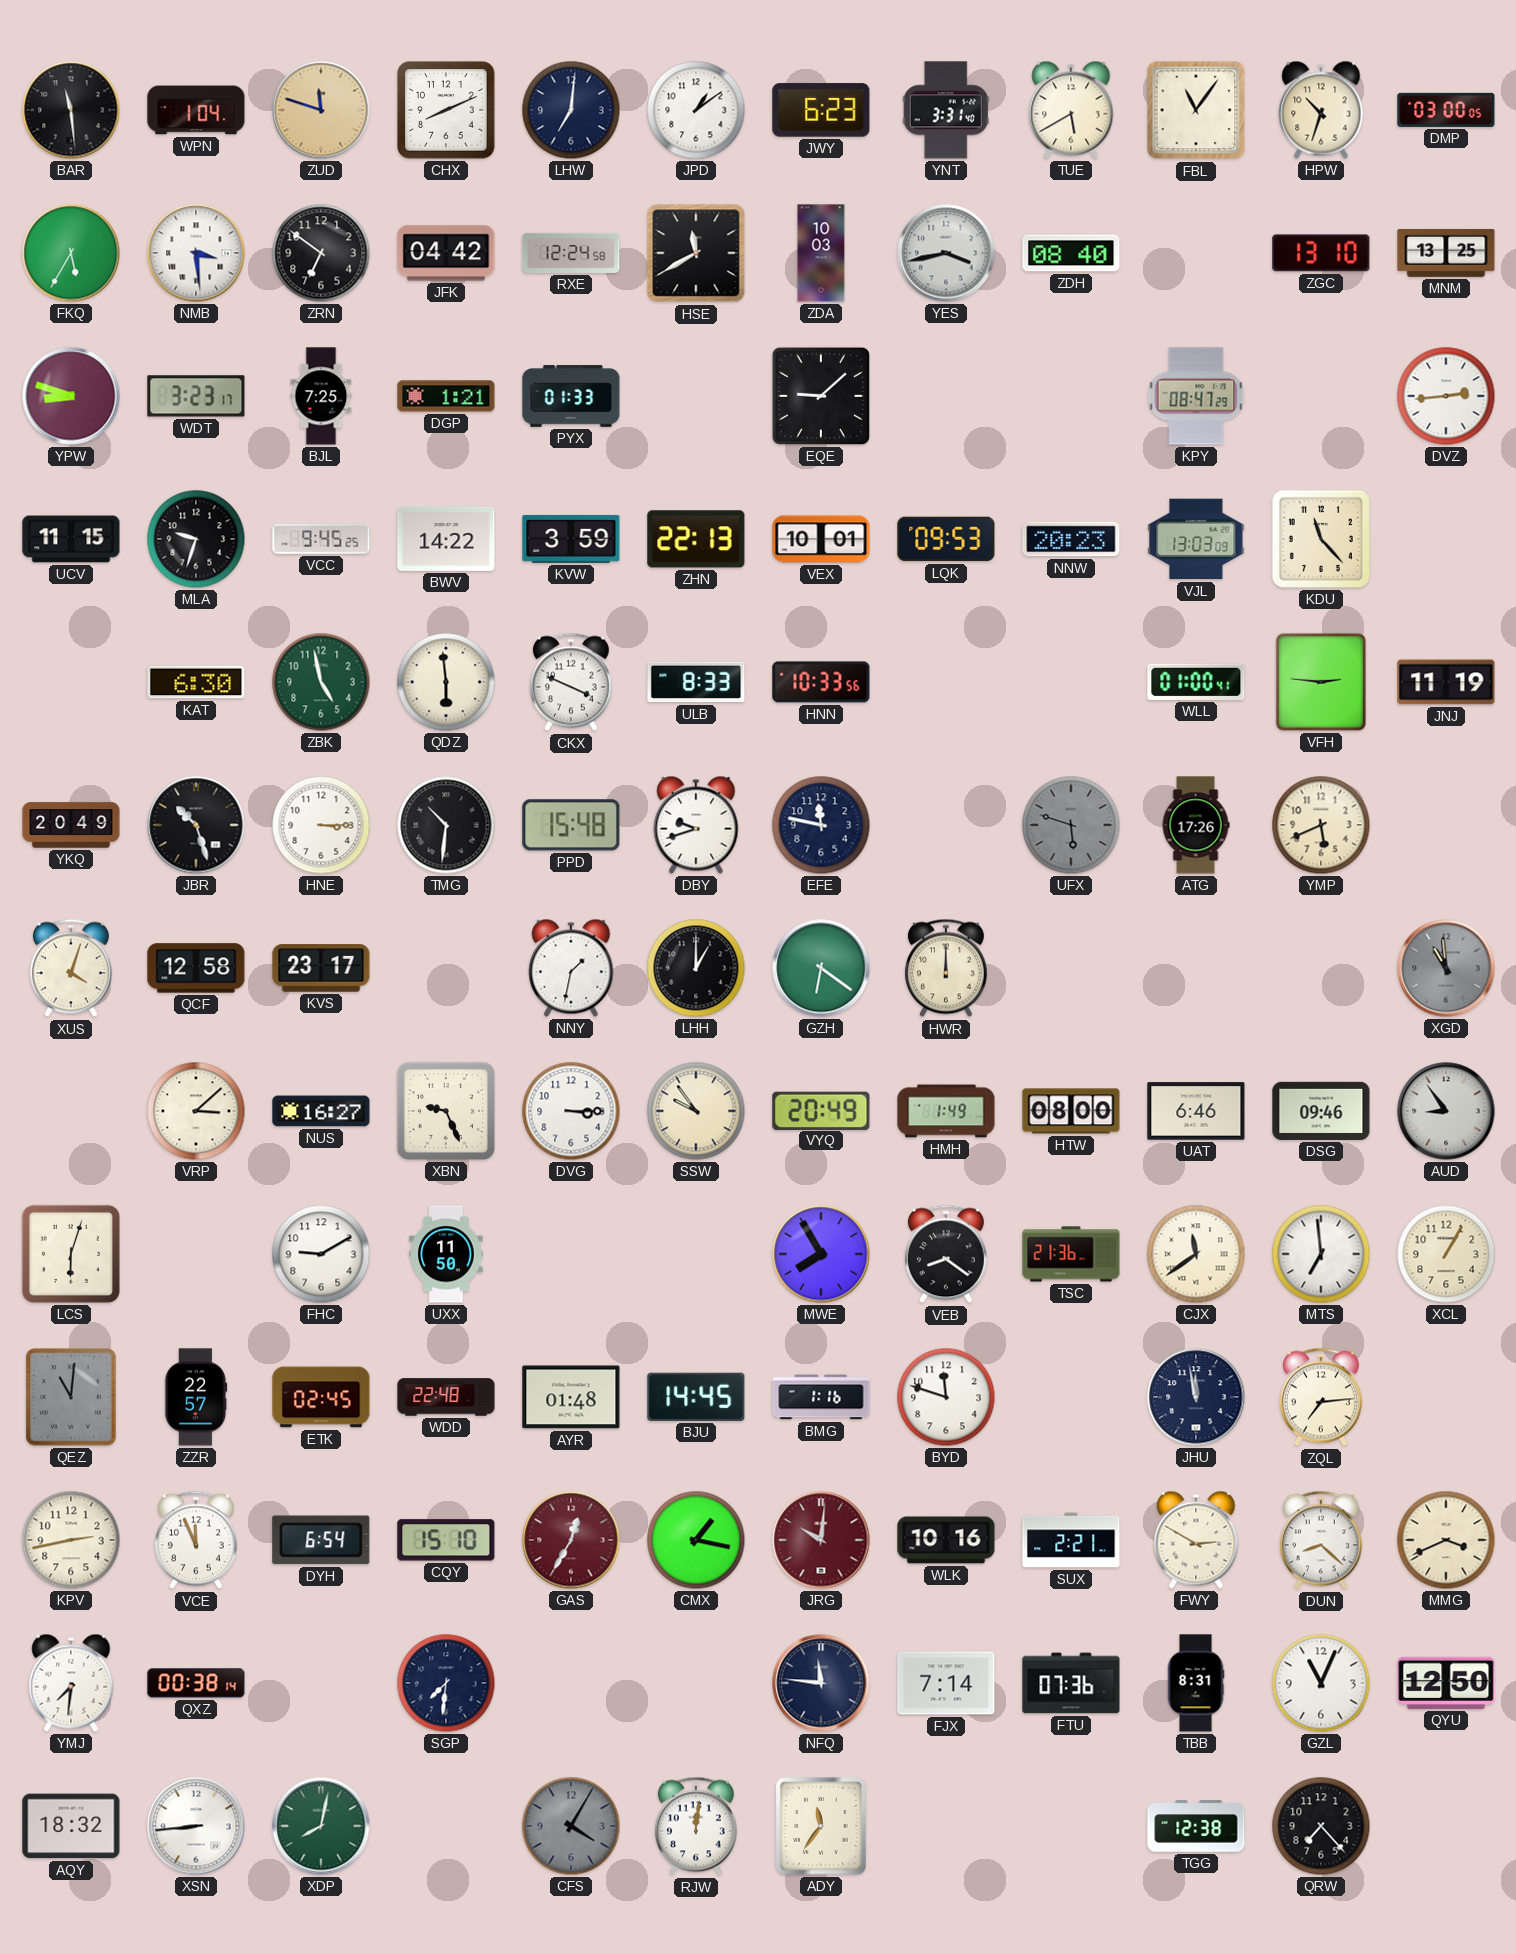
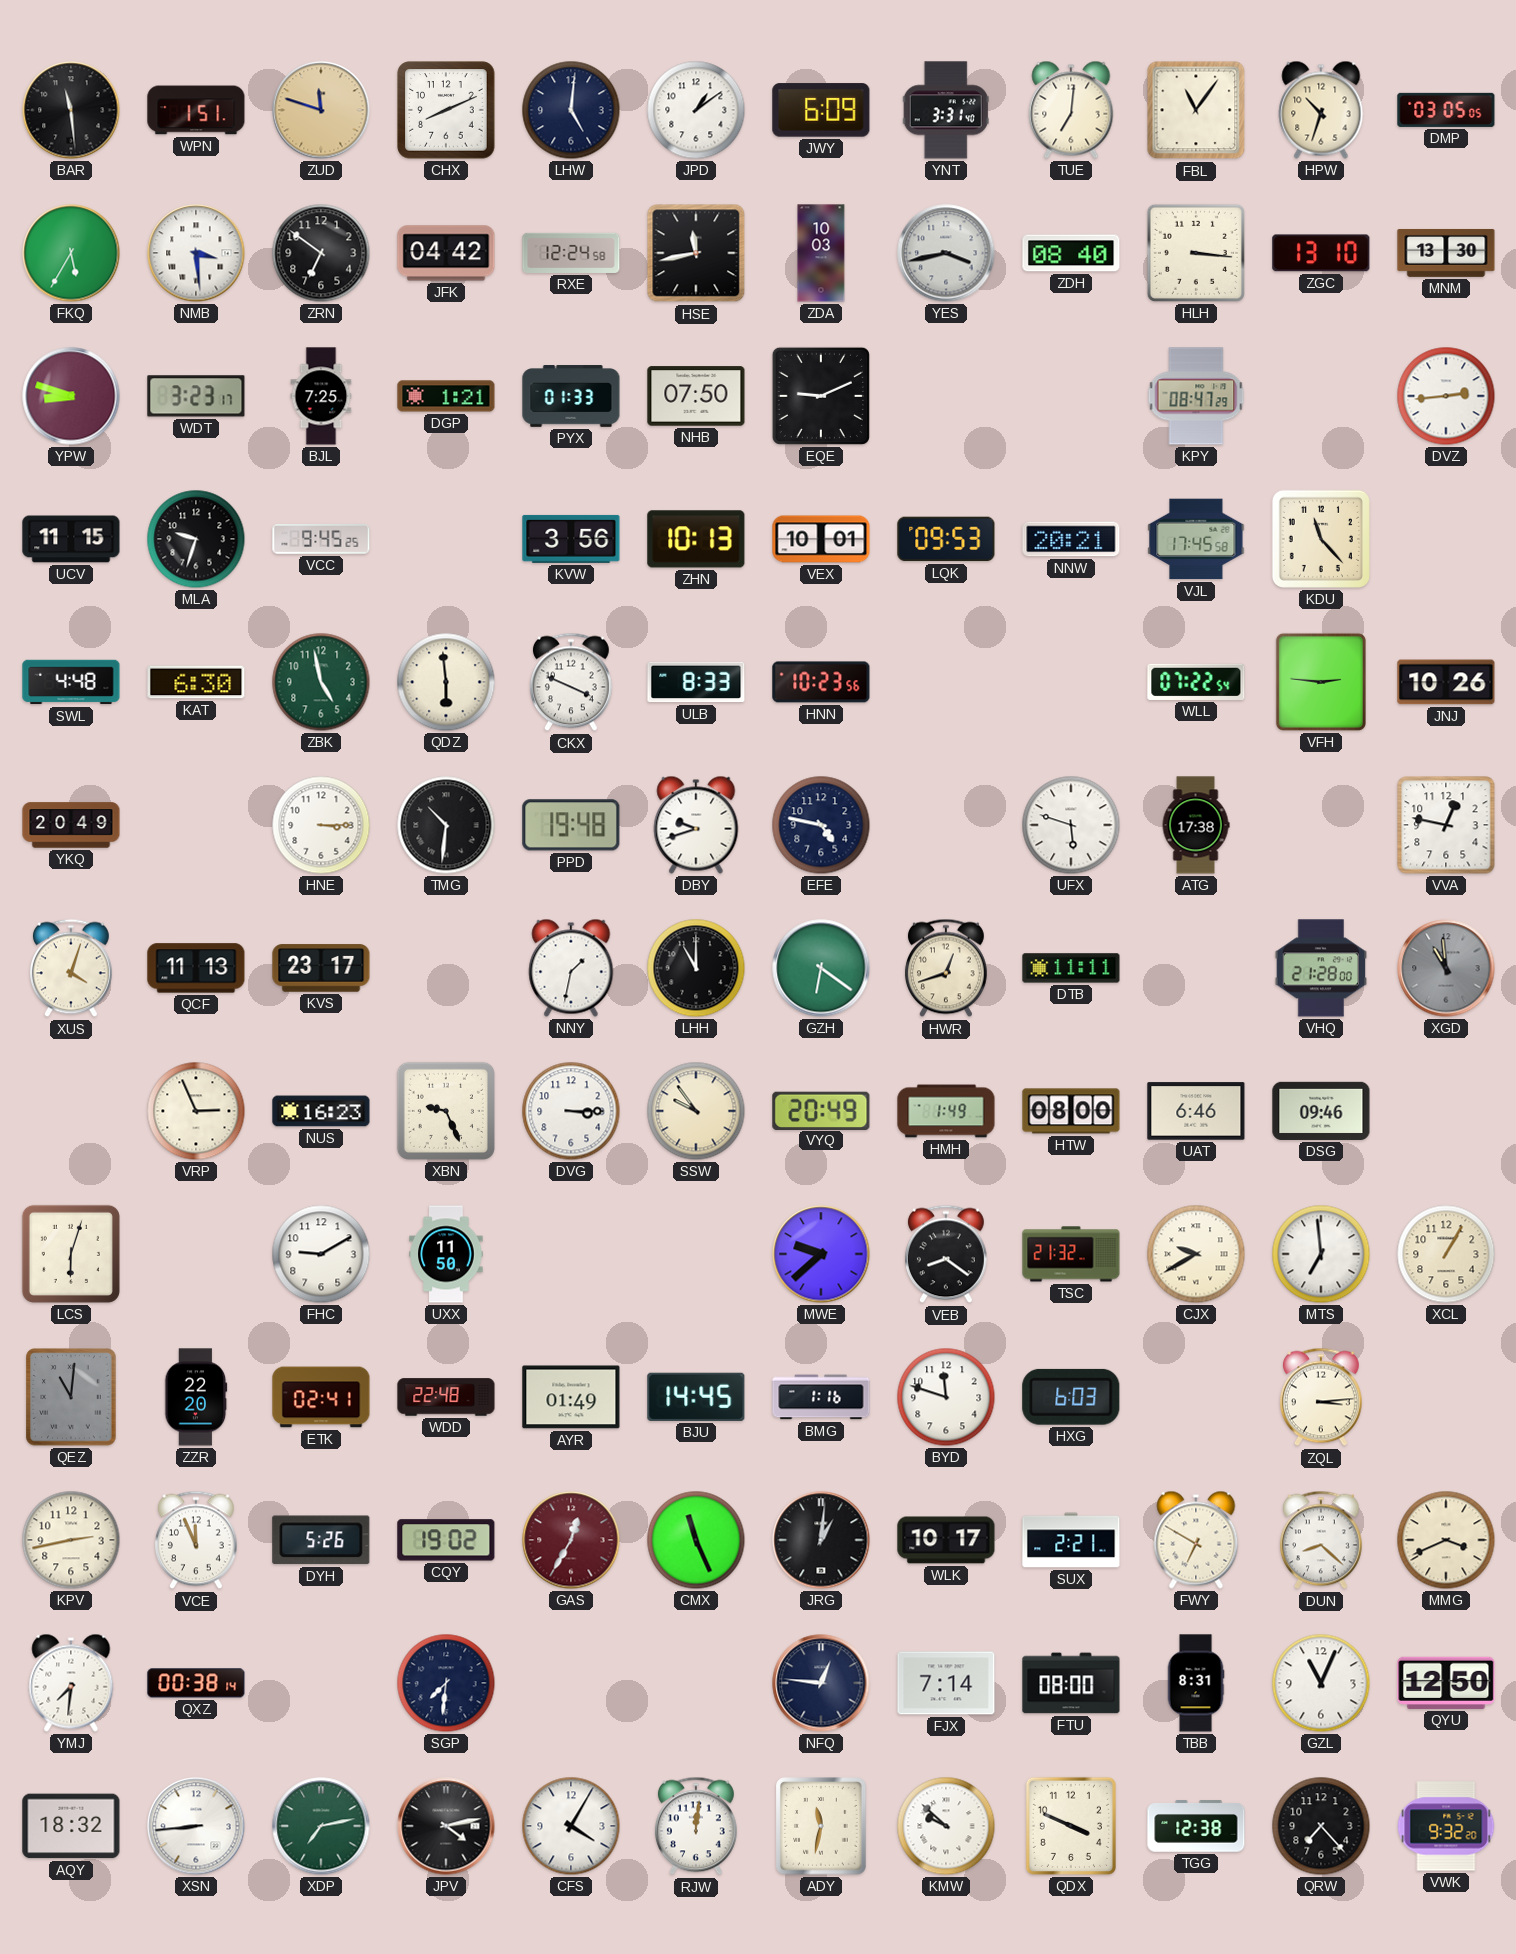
WPN: 1:04 -> 1:51
LHW: 7:01 -> 5:01
JWY: 6:23 -> 6:09
TUE: 5:40 -> 7:01
DMP: 03:00 -> 03:05
HSE: 11:40 -> 11:43
HLH: none -> 3:16
MNM: 13:25 -> 13:30
NHB: none -> 07:50
EQE: 9:08 -> 9:11
BWV: 14:22 -> none
KVW: 3:59 -> 3:56
ZHN: 22:13 -> 10:13
NNW: 20:23 -> 20:21
VJL: 13:03 -> 17:45
SWL: none -> 4:48
HNN: 10:33 -> 10:23
WLL: 01:00 -> 07:22
JNJ: 11:19 -> 10:26
JBR: 10:27 -> none
PPD: 15:48 -> 19:48
EFE: 11:47 -> 4:47
UFX dial: grey -> white
ATG: 17:26 -> 17:38
YMP: 5:41 -> none
VVA: none -> 12:47
QCF: 12:58 -> 11:13
LHH: 1:00 -> 11:00
HWR: 12:00 -> 12:42
DTB: none -> 11:11
VHQ: none -> 21:28
VRP: 3:08 -> 2:56
NUS: 16:27 -> 16:23
AUD: 8:54 -> none
MWE: 7:55 -> 9:38
TSC: 21:36 -> 21:32
CJX: 11:39 -> 9:40
ZZR: 22:57 -> 22:20
ETK: 02:45 -> 02:41
AYR: 01:48 -> 01:49
HXG: none -> 6:03
JHU: 11:58 -> none
ZQL: 7:14 -> 3:14
DYH: 6:54 -> 5:26
CQY: 15:10 -> 19:02
CMX: 1:17 -> 11:26
JRG: 10:01 -> 1:01
JRG dial: burgundy -> black
WLK: 10:16 -> 10:17
FWY: 2:50 -> 6:50
NFQ: 11:46 -> 12:46
FTU: 07:36 -> 08:00
XDP: 8:02 -> 7:13
JPV: none -> 4:13
CFS dial: grey -> white
ADY: 11:36 -> 11:32
KMW: none -> 9:52
QDX: none -> 3:49
VWK: none -> 9:32
